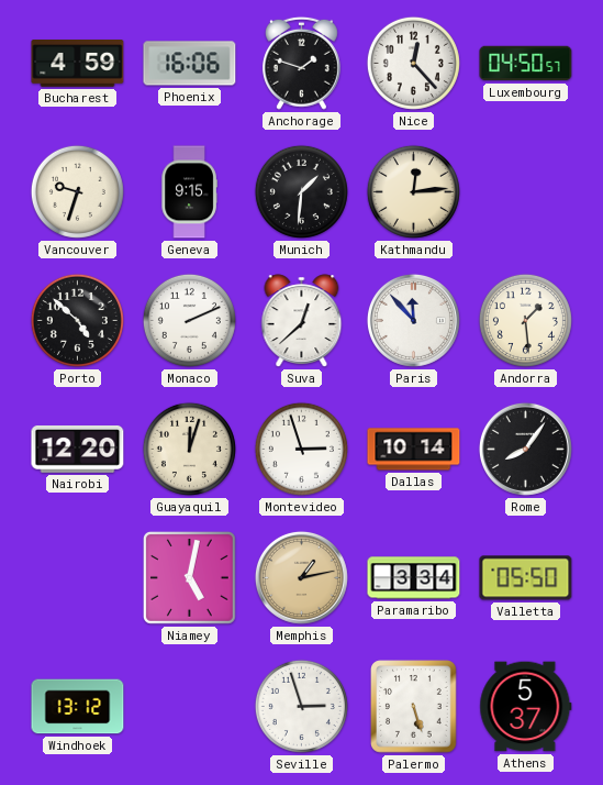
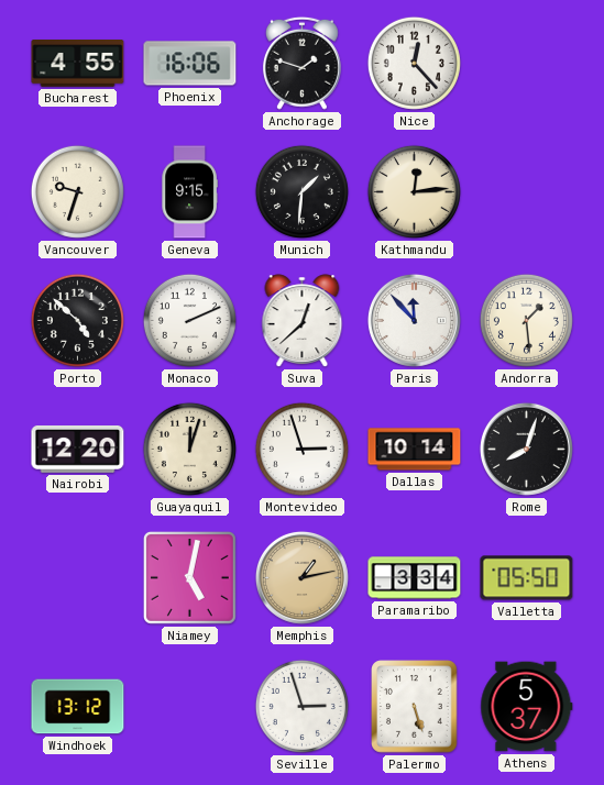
Bucharest: 4:59 -> 4:55
Luxembourg: 04:50 -> none
Rome: 8:06 -> 8:03
